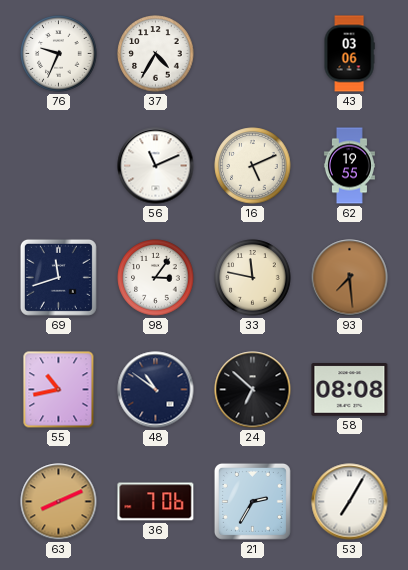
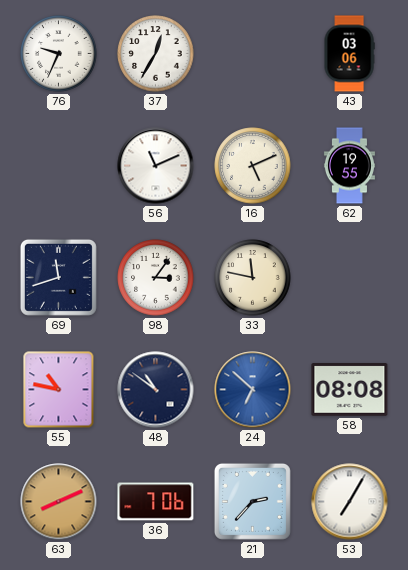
37: 4:35 -> 12:35
93: 7:29 -> none
55: 10:43 -> 10:47
24 dial: black -> blue
21: 2:35 -> 2:37
